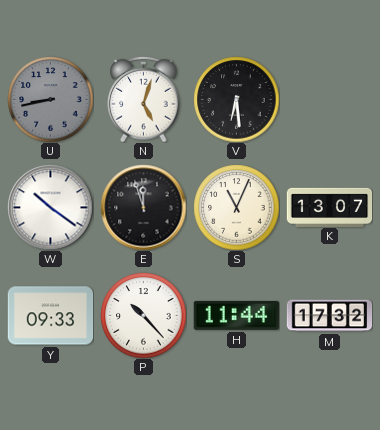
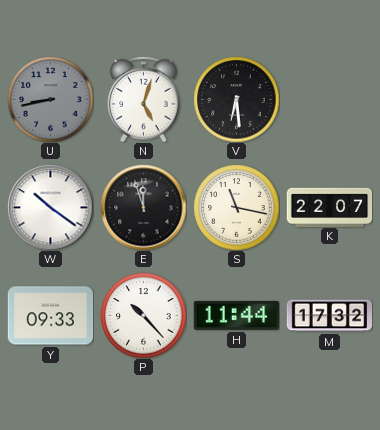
S: 11:04 -> 11:17
K: 13:07 -> 22:07
